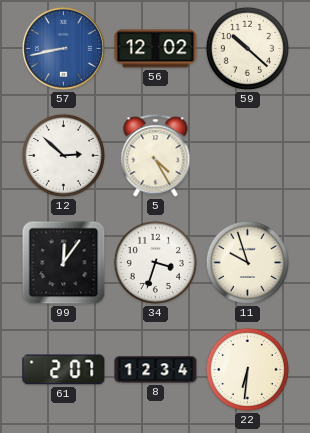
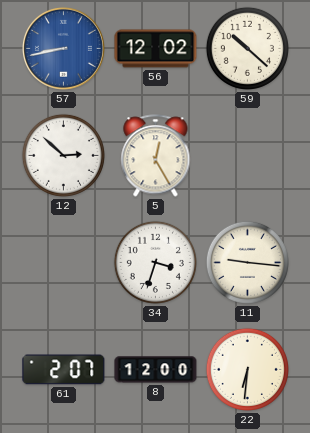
5: 4:25 -> 12:25
99: 12:06 -> none
11: 9:57 -> 9:16
8: 12:34 -> 12:00
